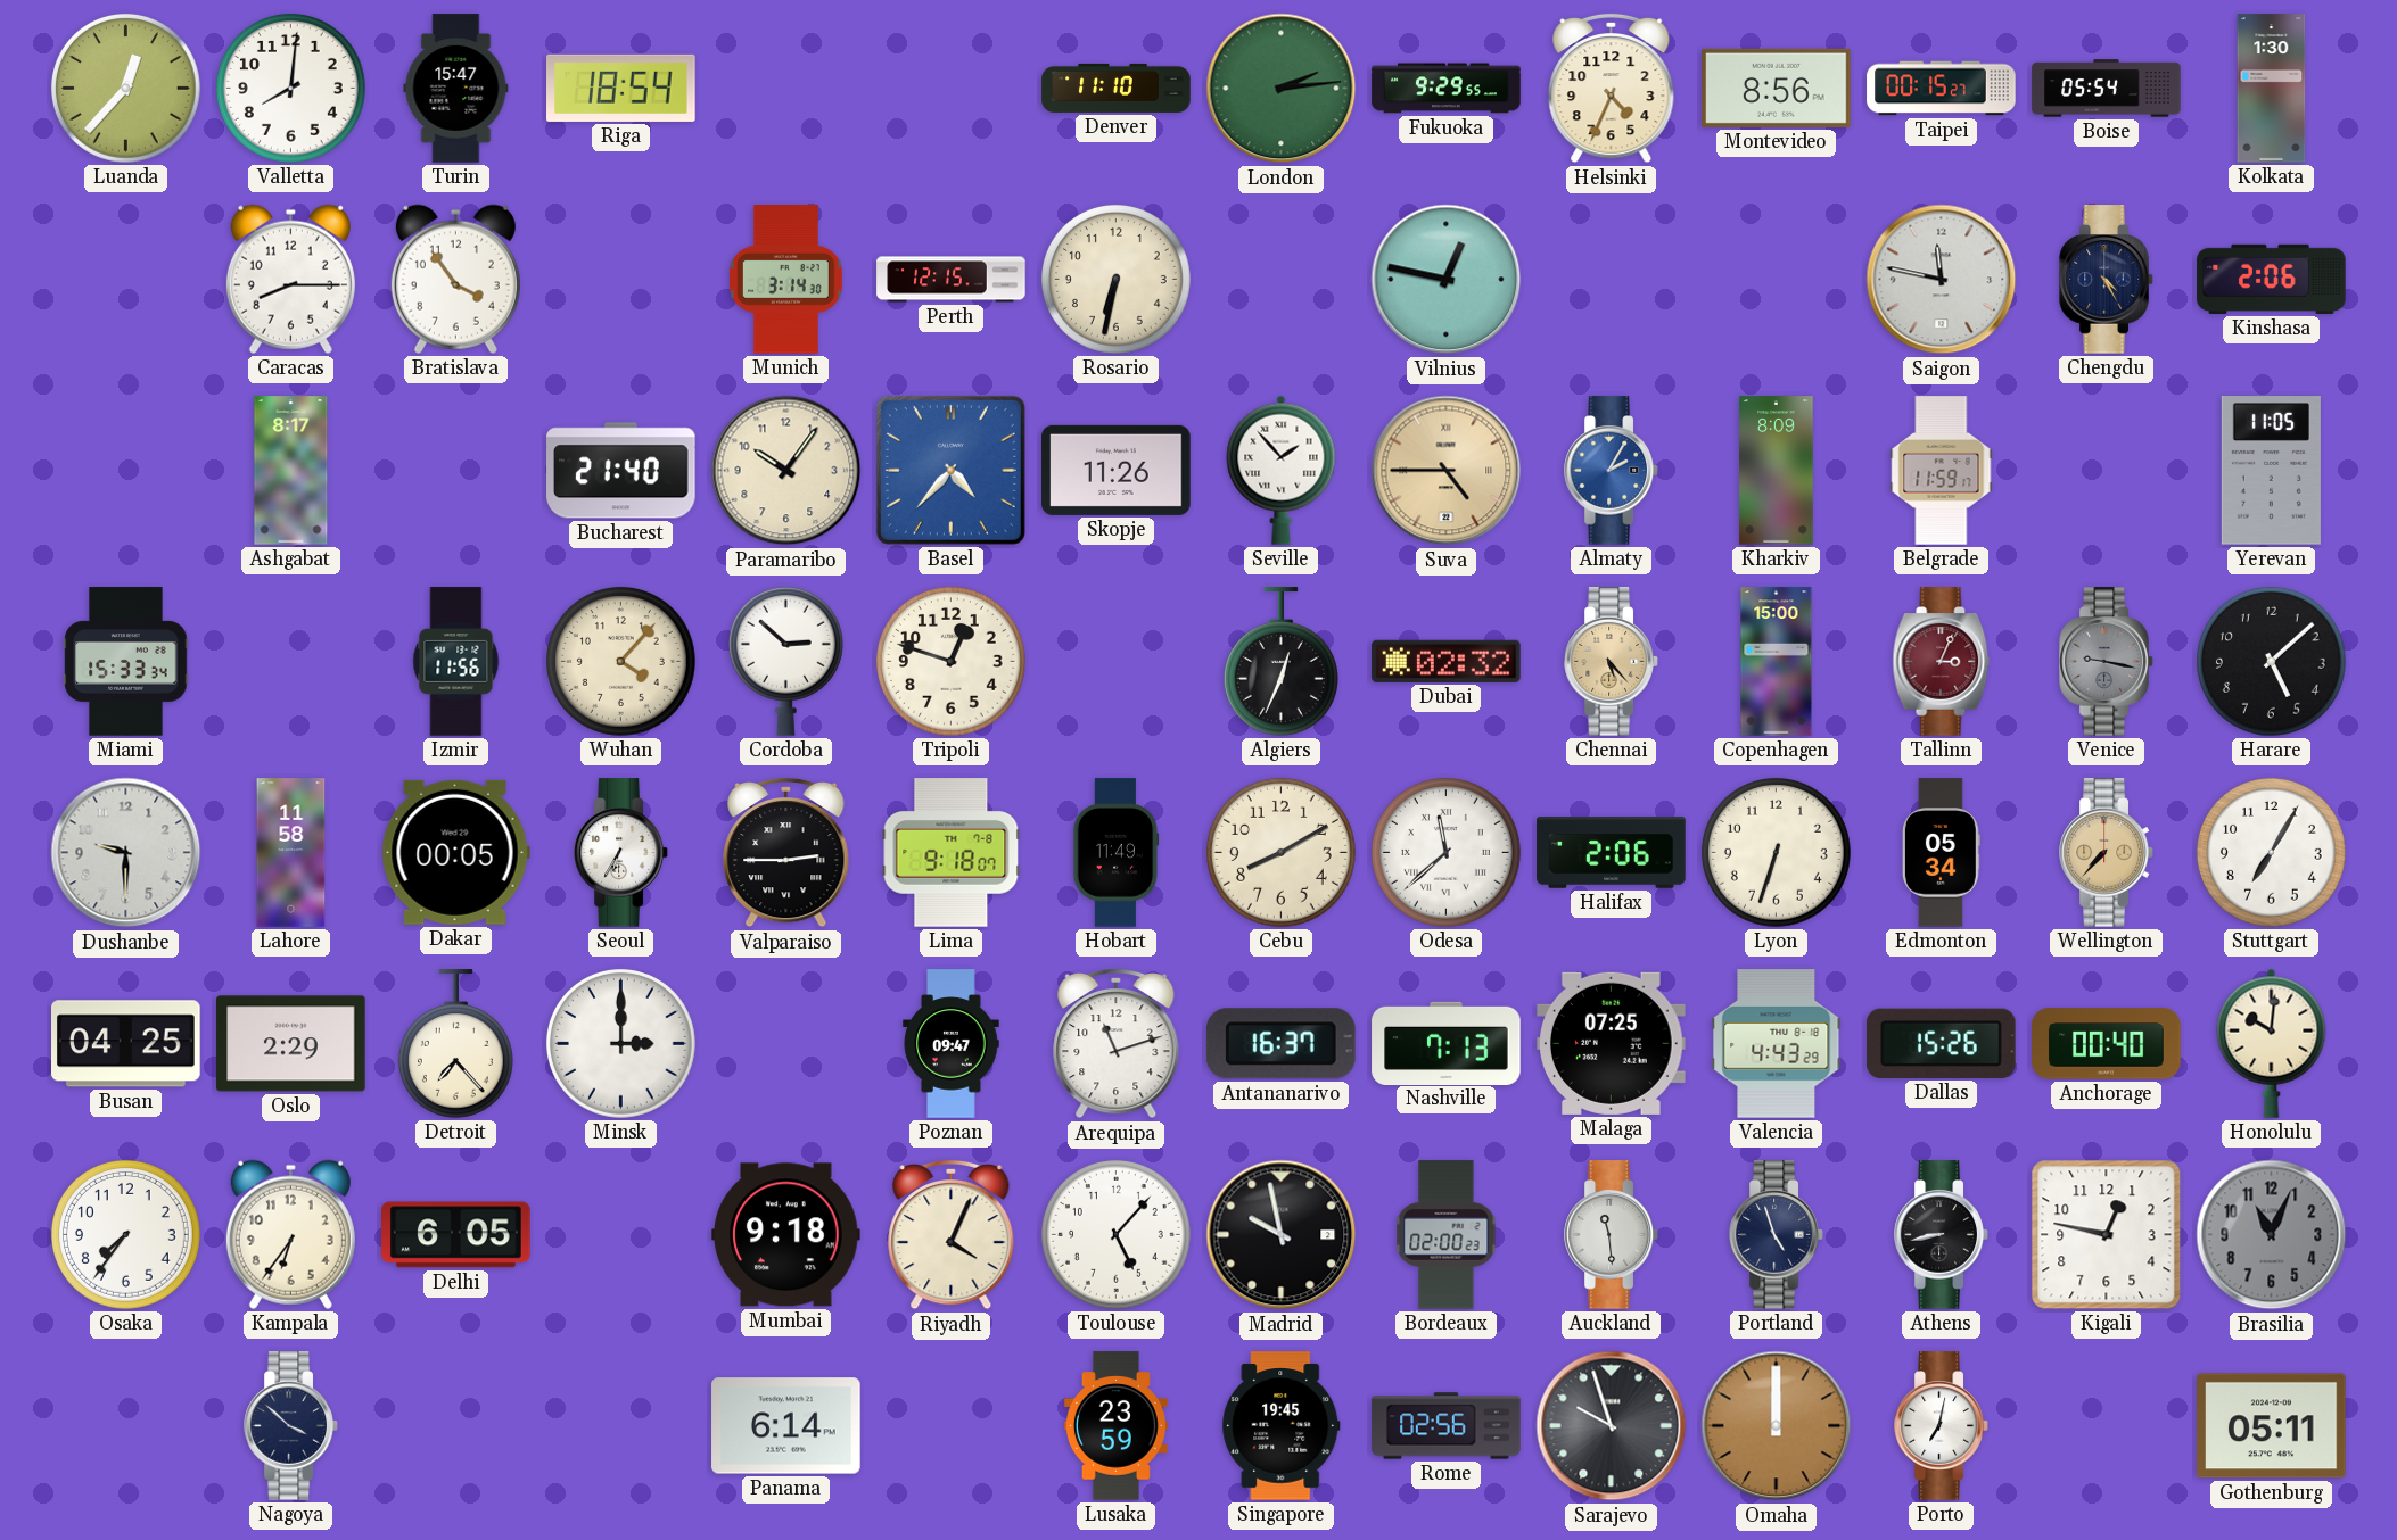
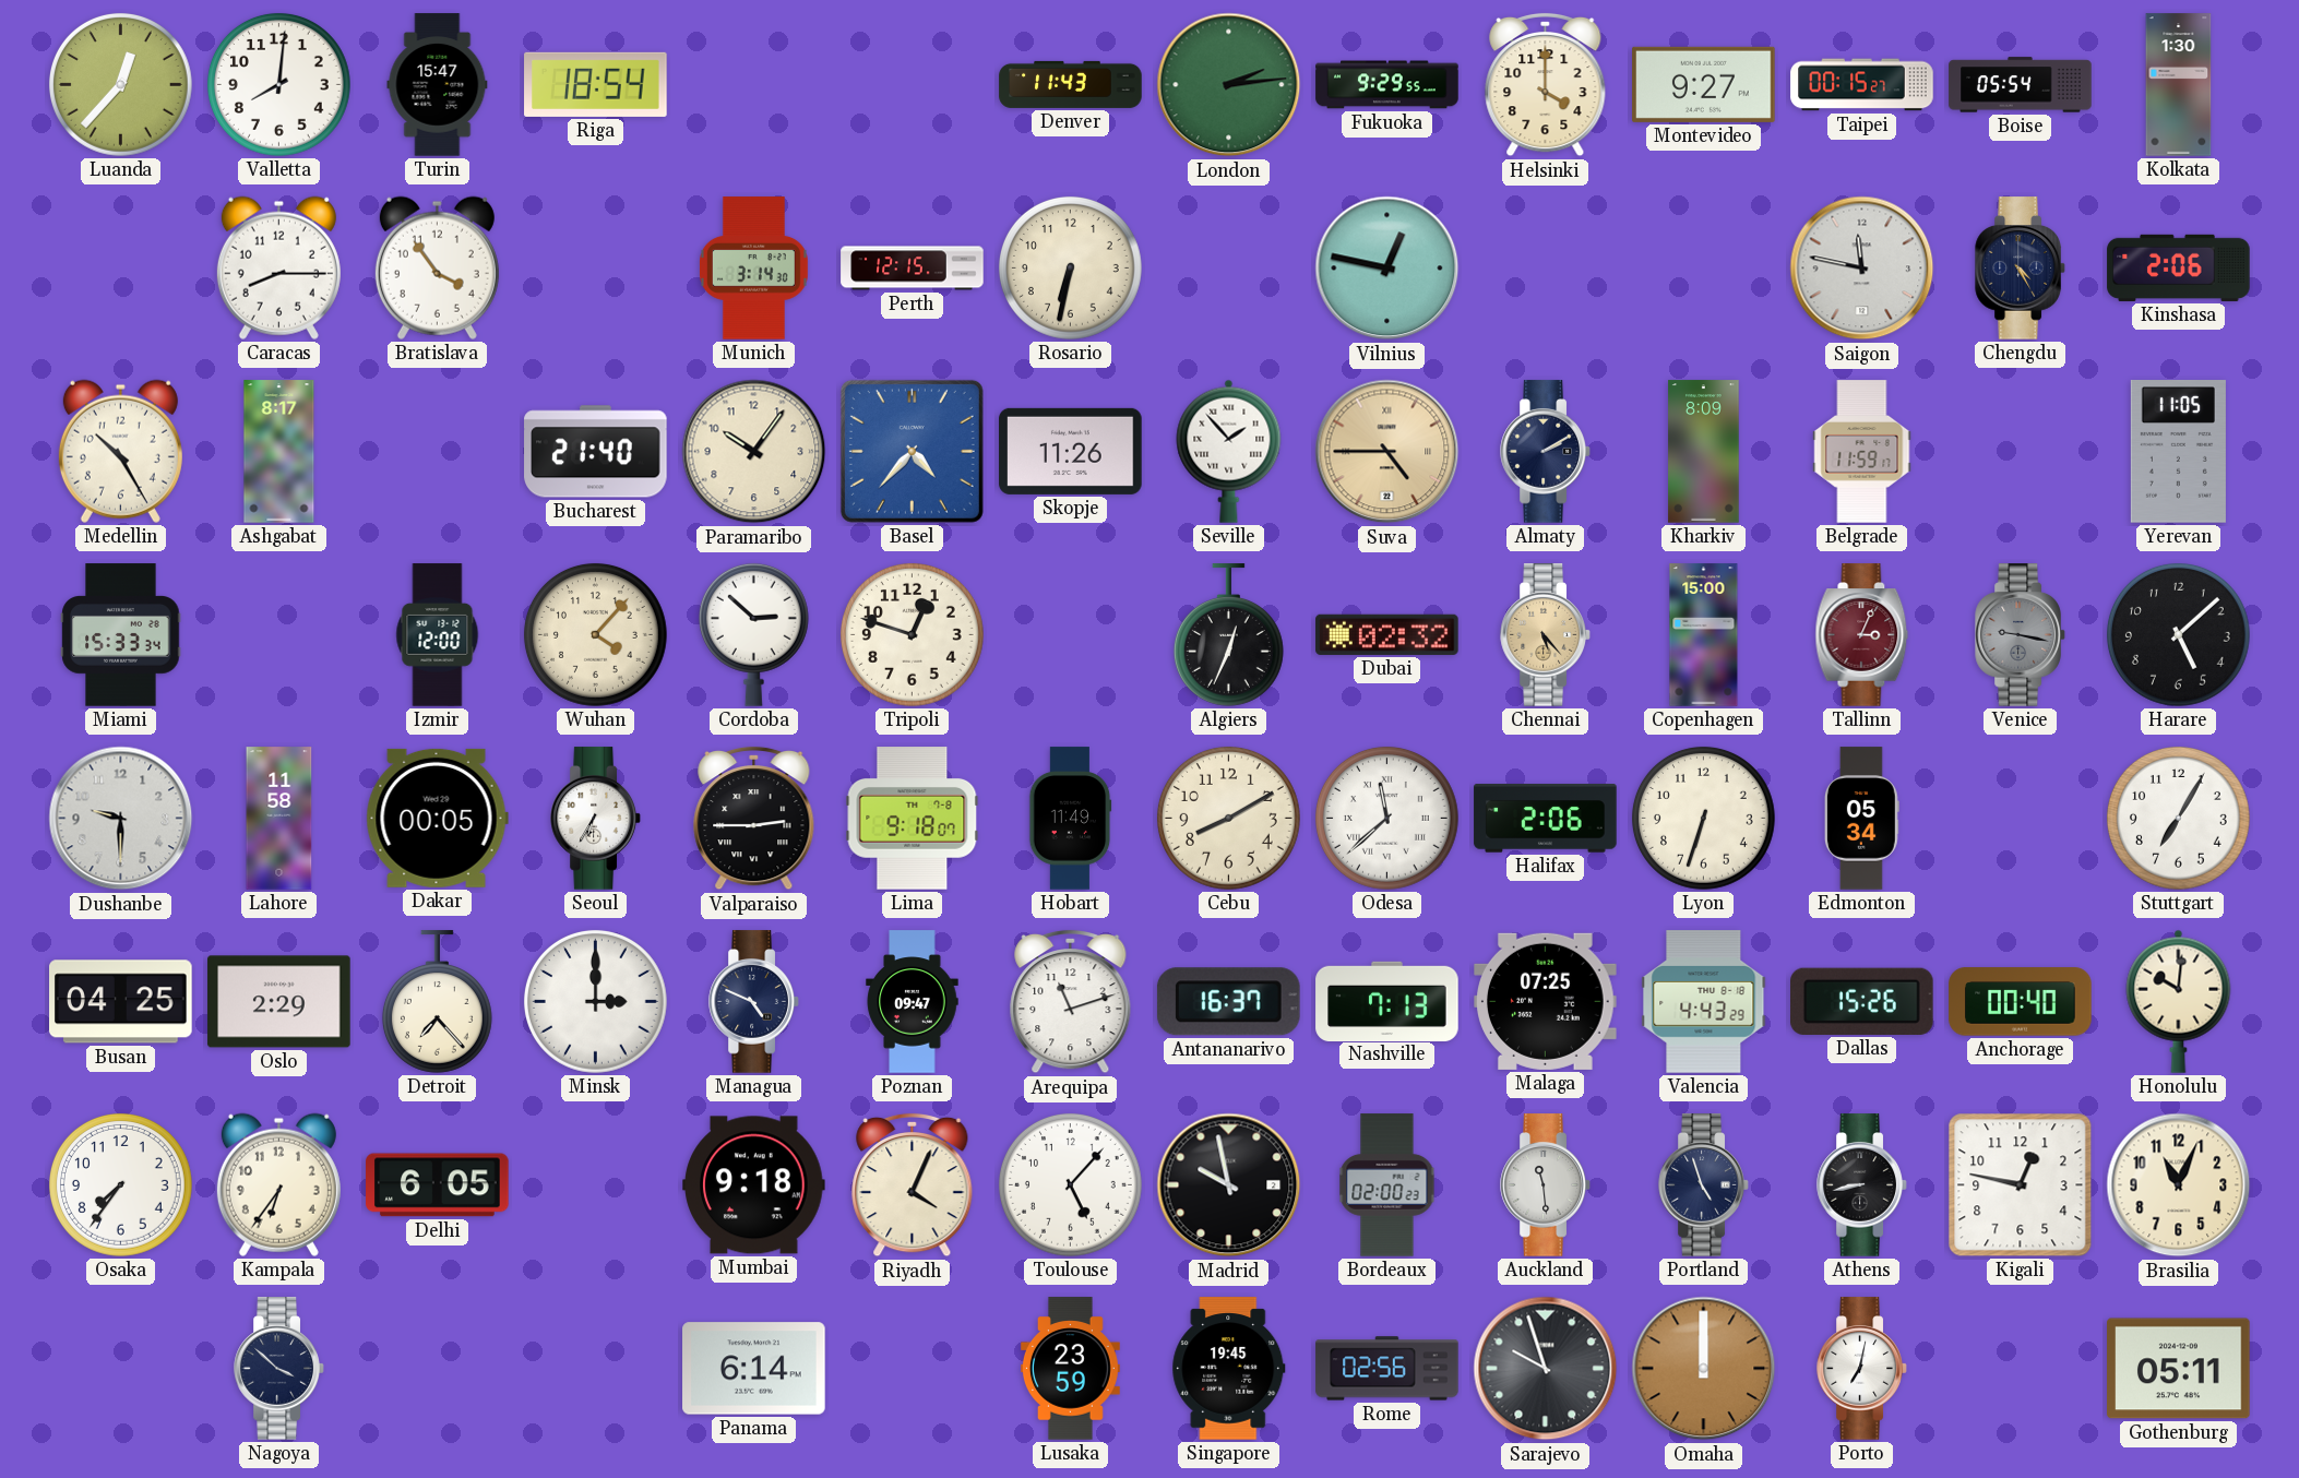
Denver: 11:10 -> 11:43
Helsinki: 4:34 -> 4:00
Montevideo: 8:56 -> 9:27
Medellin: none -> 10:25
Almaty: 2:05 -> 2:10
Almaty dial: blue -> navy
Izmir: 11:56 -> 12:00
Wellington: 7:37 -> none
Managua: none -> 4:49
Brasilia dial: grey -> cream
